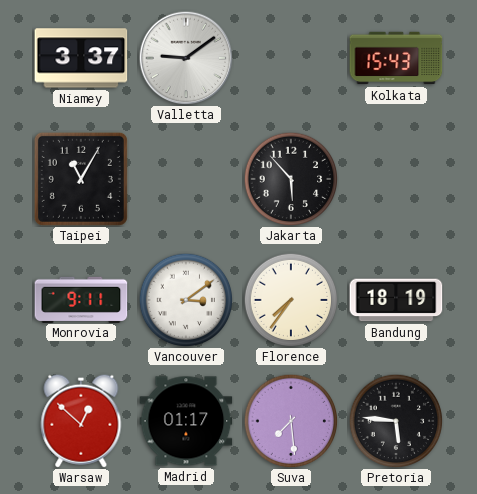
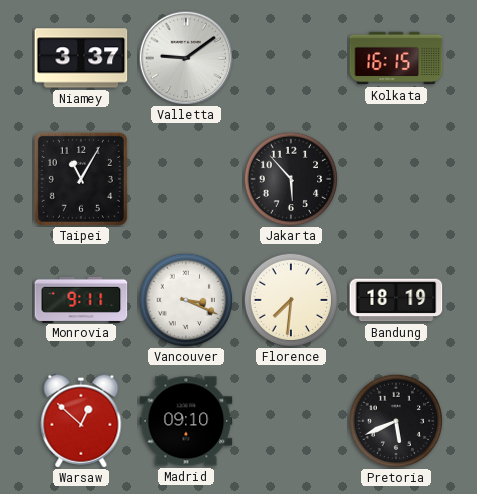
Kolkata: 15:43 -> 16:15
Vancouver: 3:09 -> 3:19
Florence: 7:36 -> 7:31
Madrid: 01:17 -> 09:10
Suva: 7:29 -> none
Pretoria: 5:46 -> 5:41
